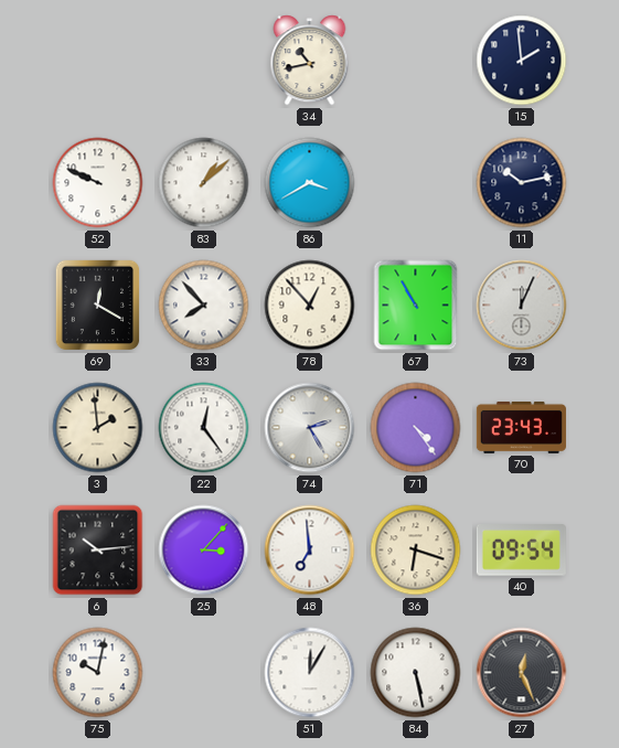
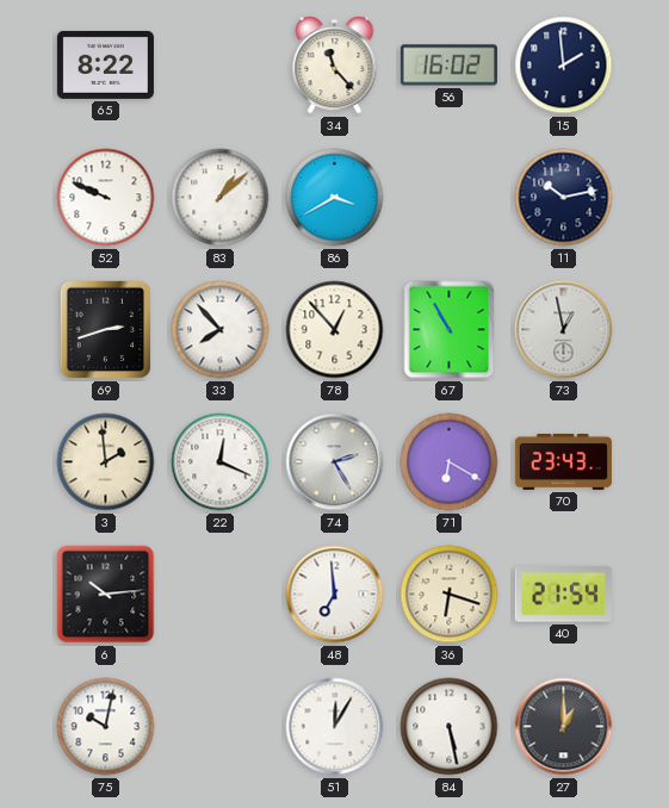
65: none -> 8:22
34: 10:43 -> 11:23
56: none -> 16:02
69: 12:20 -> 2:42
73: 12:04 -> 12:58
22: 12:24 -> 12:19
71: 4:24 -> 6:20
25: 3:07 -> none
40: 09:54 -> 21:54
27: 12:26 -> 1:00
